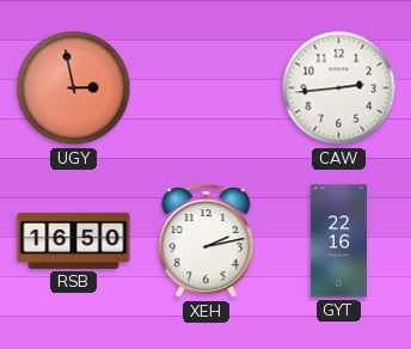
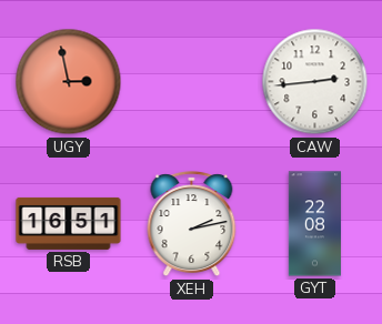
RSB: 16:50 -> 16:51
GYT: 22:16 -> 22:08
